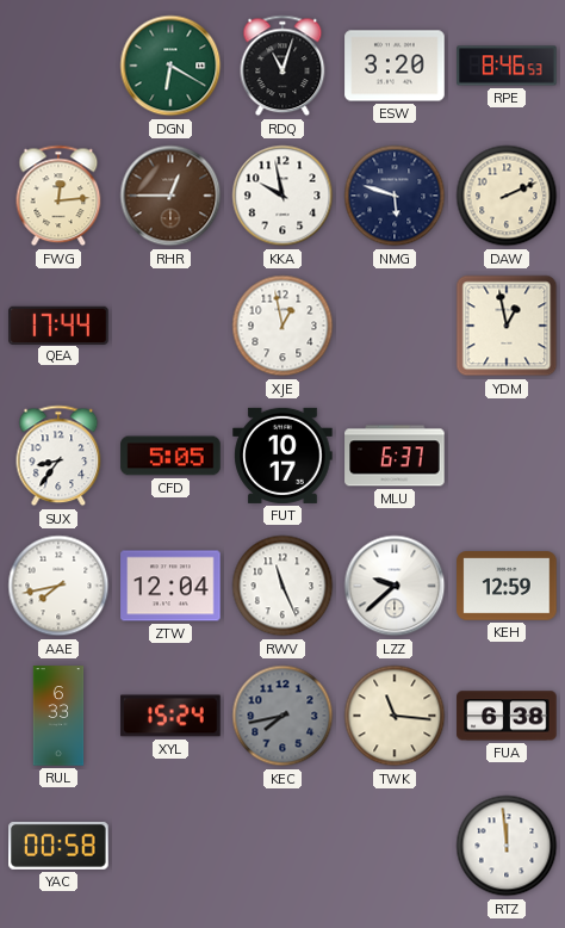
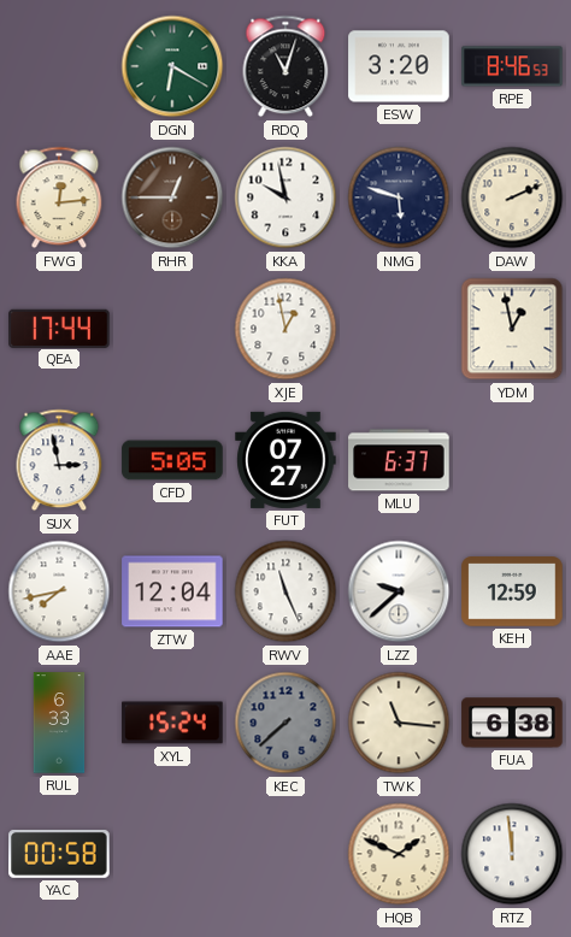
SUX: 8:36 -> 2:58
FUT: 10:17 -> 07:27
KEC: 7:43 -> 7:38
HQB: none -> 1:49
